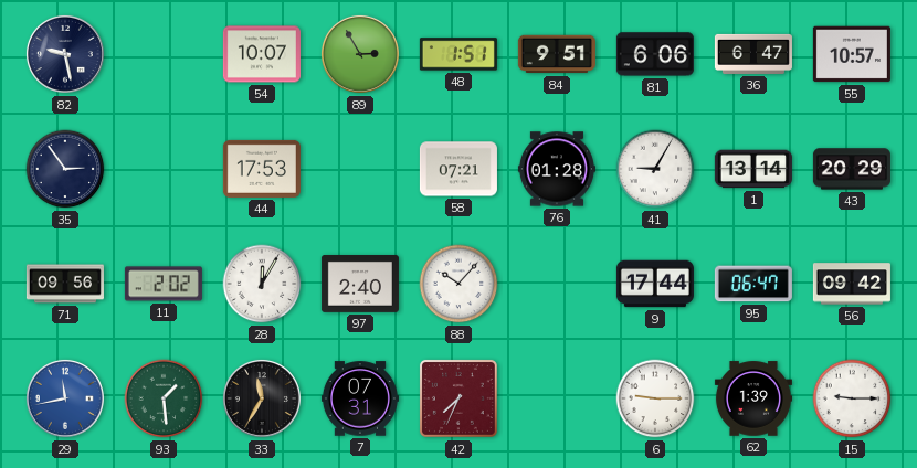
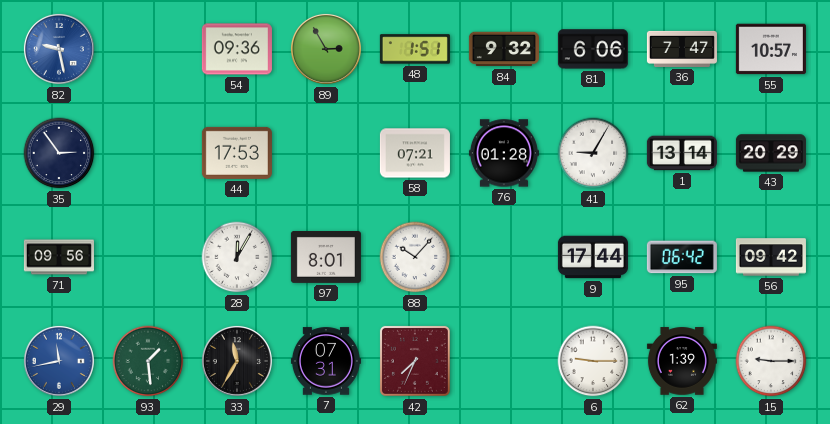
82 dial: navy -> blue
54: 10:07 -> 09:36
84: 9:51 -> 9:32
36: 6:47 -> 7:47
11: 2:02 -> none
97: 2:40 -> 8:01
95: 06:47 -> 06:42
